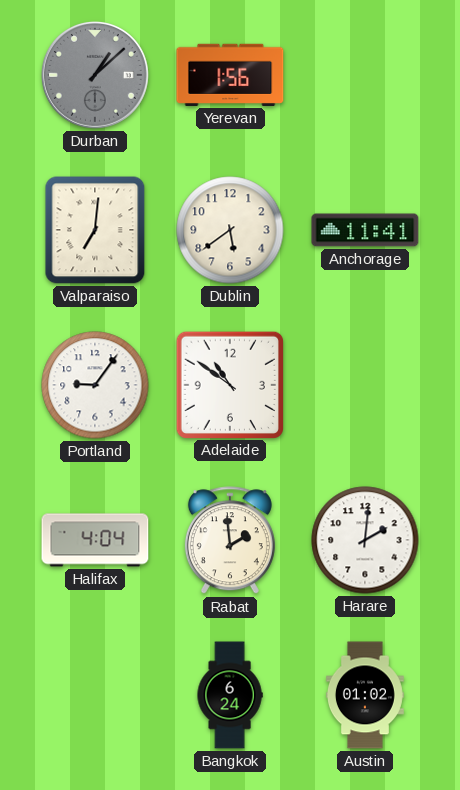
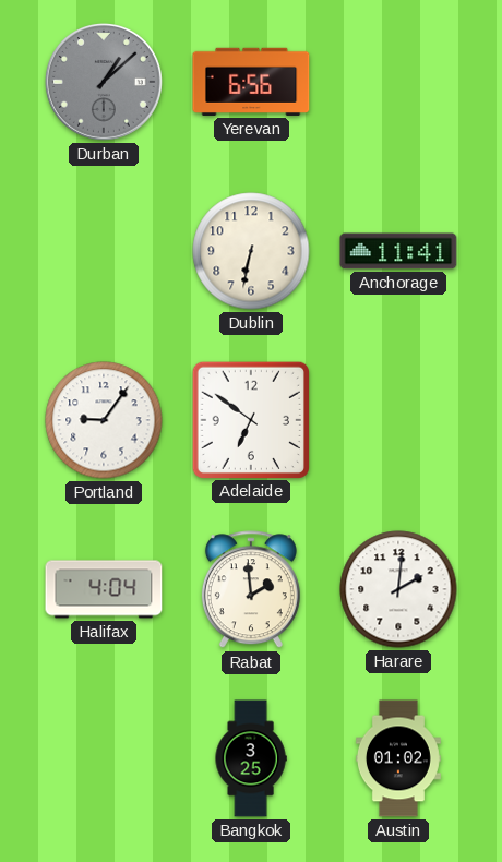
Yerevan: 1:56 -> 6:56
Valparaiso: 7:01 -> none
Dublin: 5:39 -> 6:32
Adelaide: 10:51 -> 6:51
Bangkok: 6:24 -> 3:25
